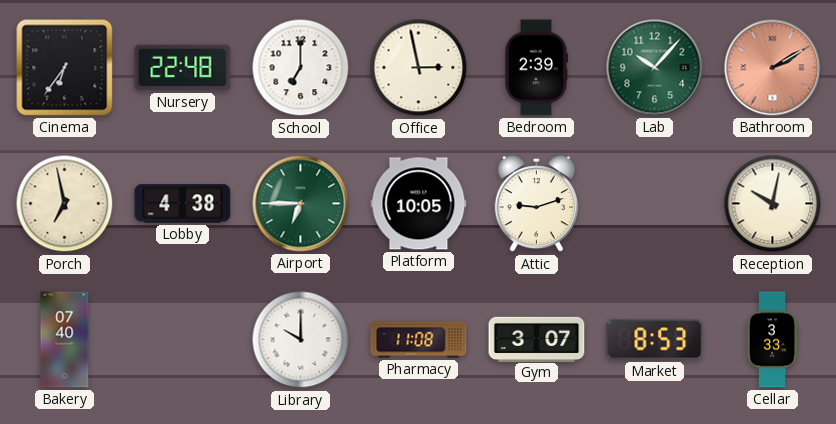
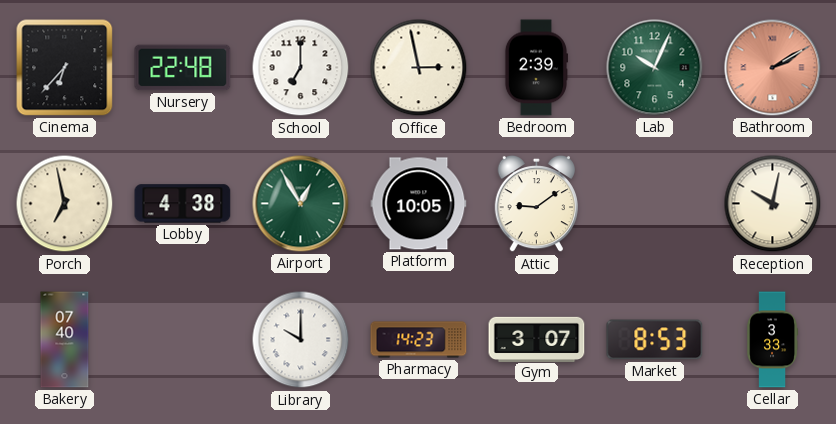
Cinema: 6:36 -> 6:37
Lab: 10:07 -> 10:04
Airport: 6:45 -> 12:55
Attic: 9:12 -> 9:09
Pharmacy: 11:08 -> 14:23
